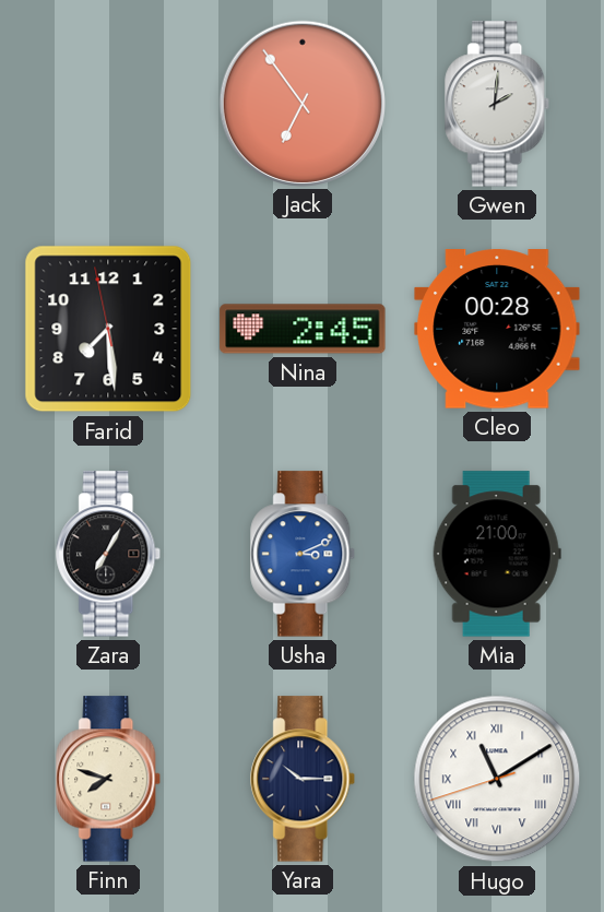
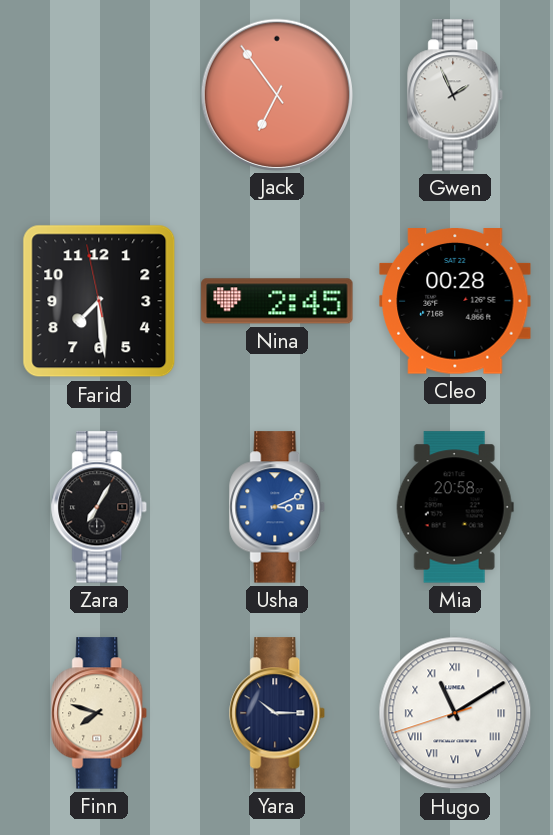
Gwen: 2:01 -> 1:56
Mia: 21:00 -> 20:58
